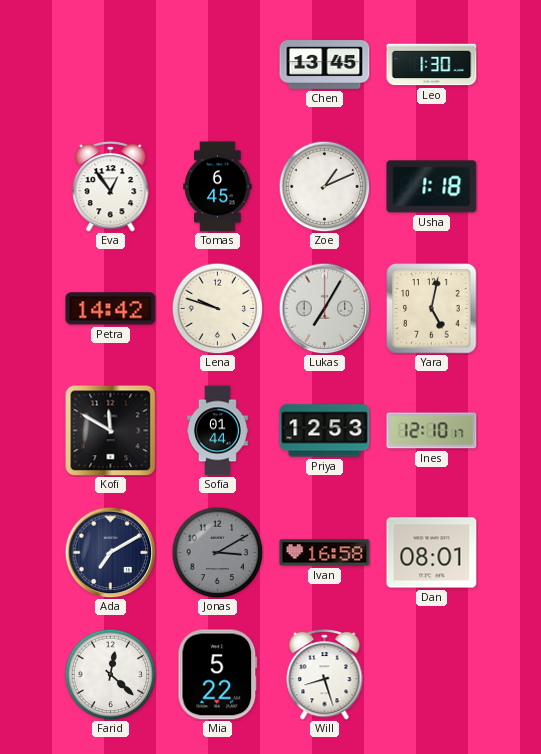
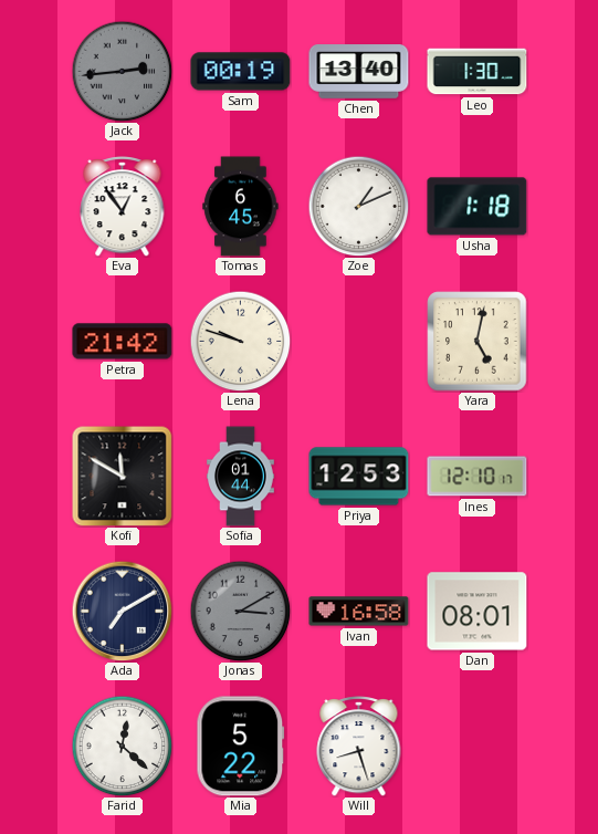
Jack: none -> 2:44
Sam: none -> 00:19
Chen: 13:45 -> 13:40
Petra: 14:42 -> 21:42
Lukas: 7:05 -> none
